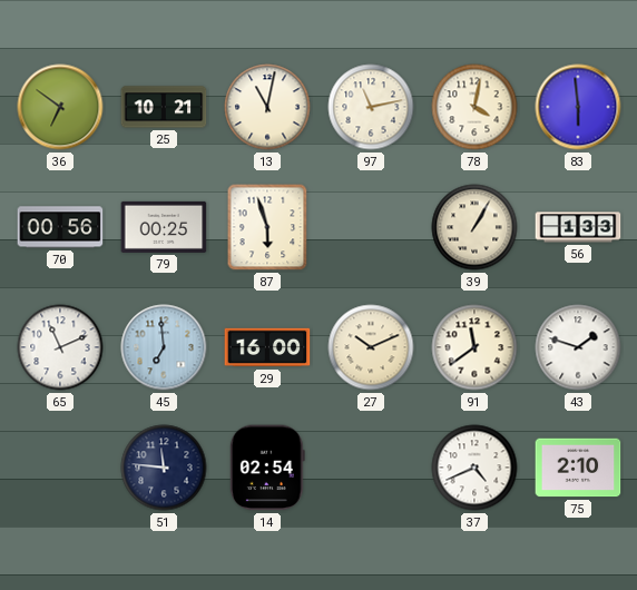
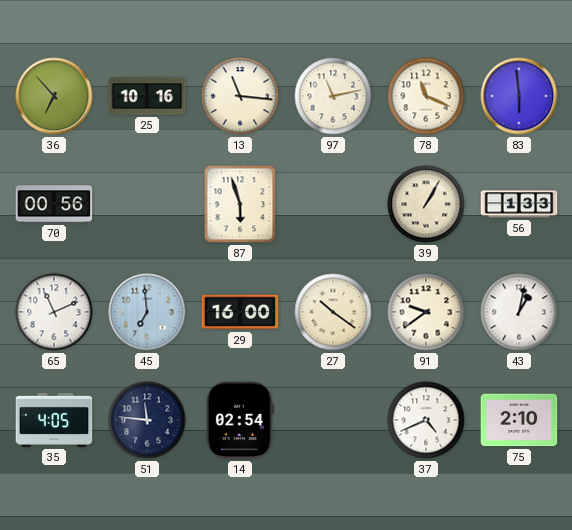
36: 6:51 -> 6:53
25: 10:21 -> 10:16
13: 11:02 -> 11:16
78: 4:02 -> 11:19
79: 00:25 -> none
27: 10:11 -> 10:21
91: 11:39 -> 9:39
43: 1:48 -> 1:02
35: none -> 4:05
